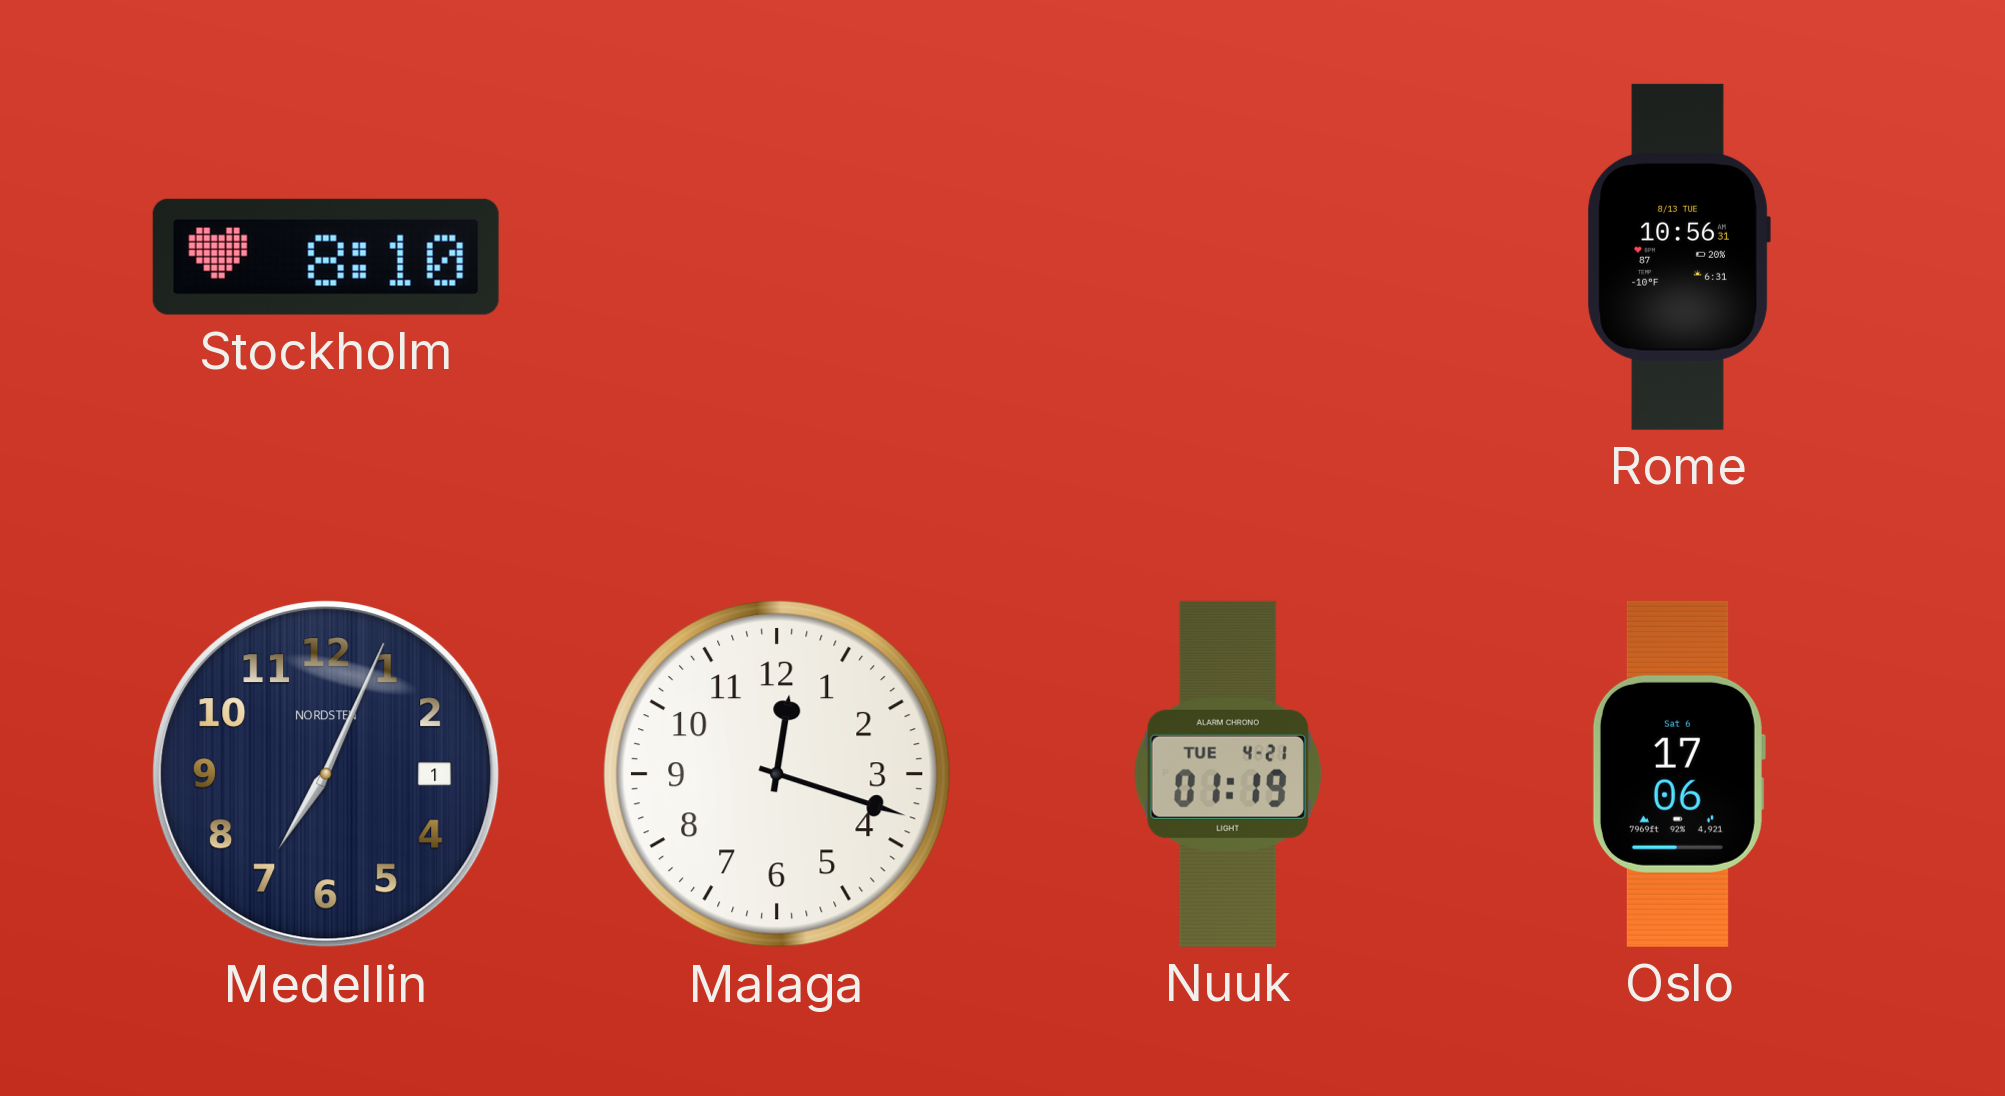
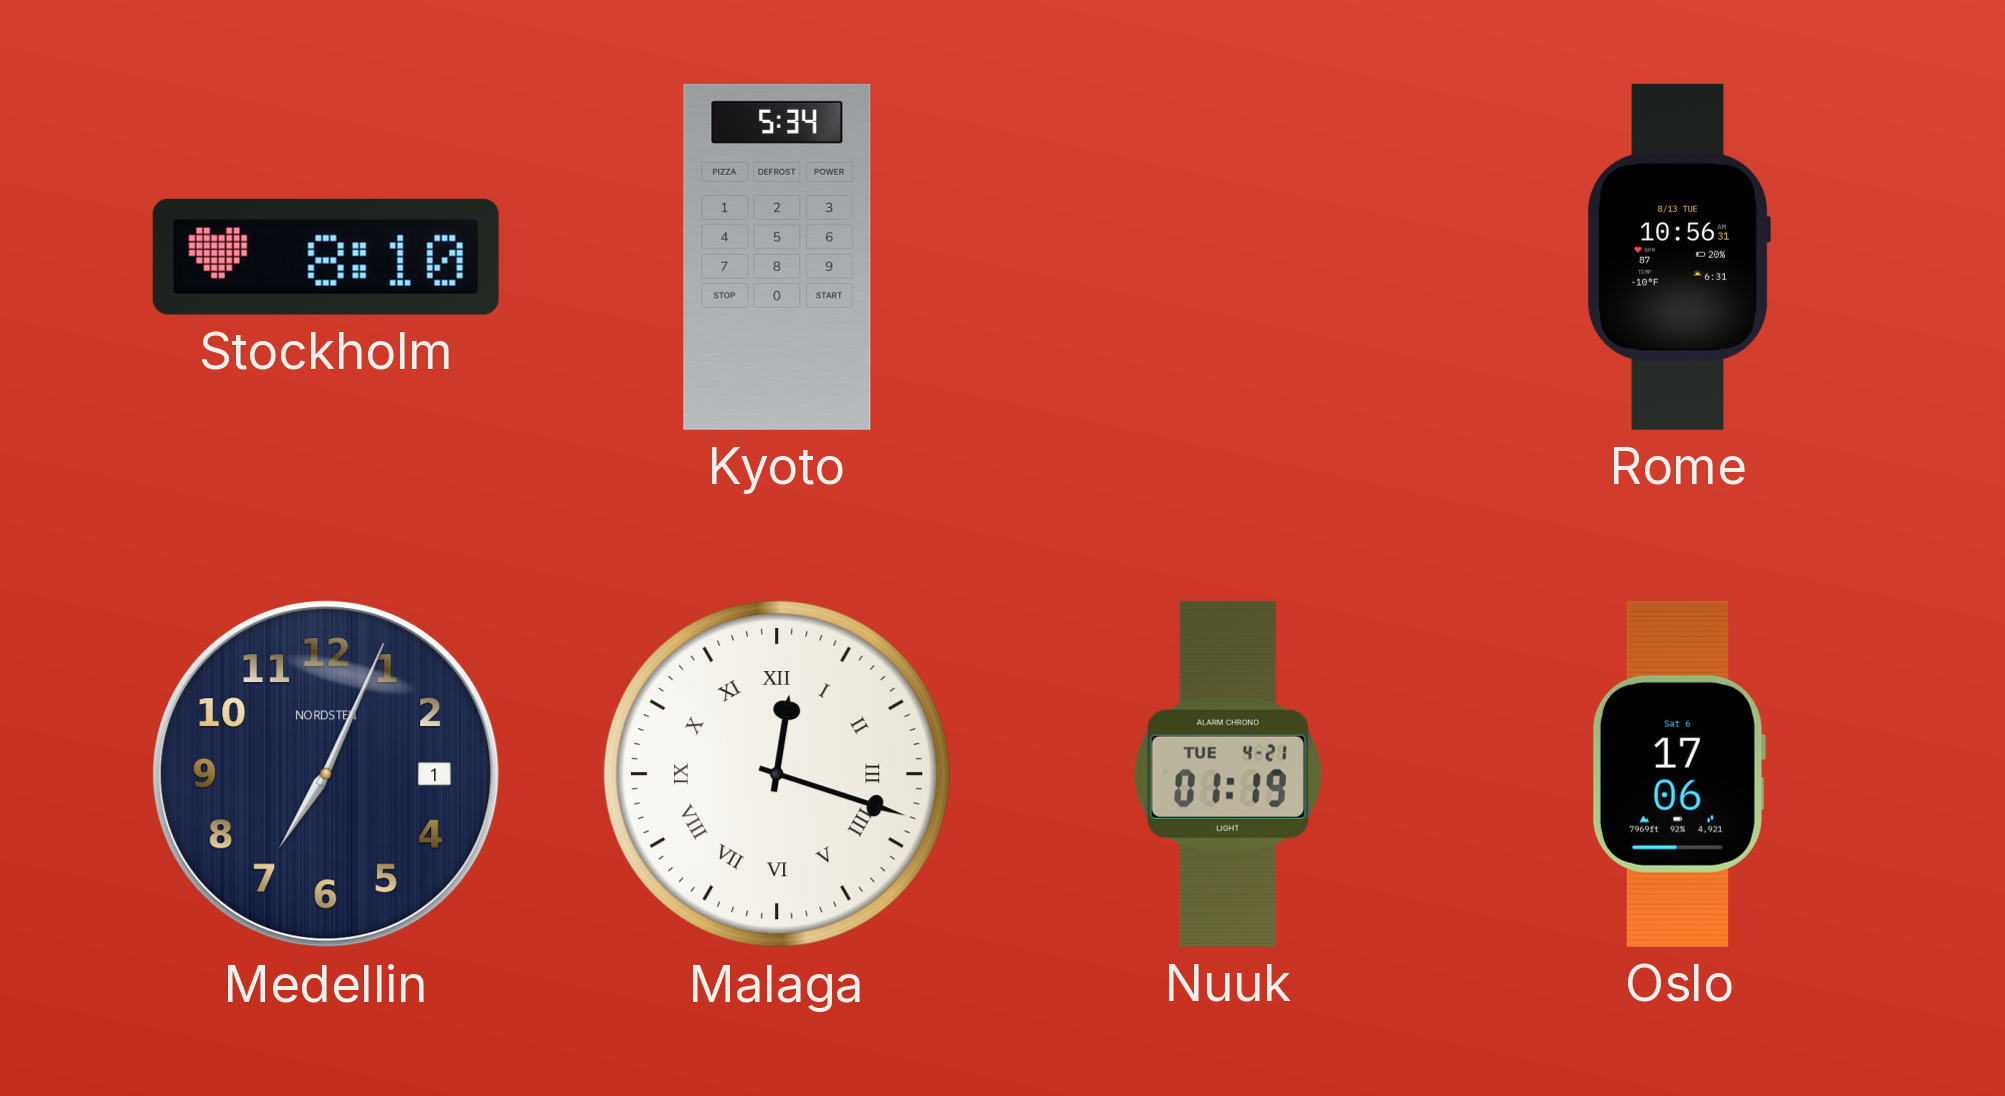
Kyoto: none -> 5:34
Malaga numerals: Arabic -> Roman
